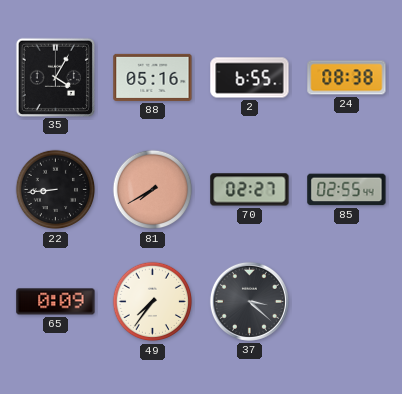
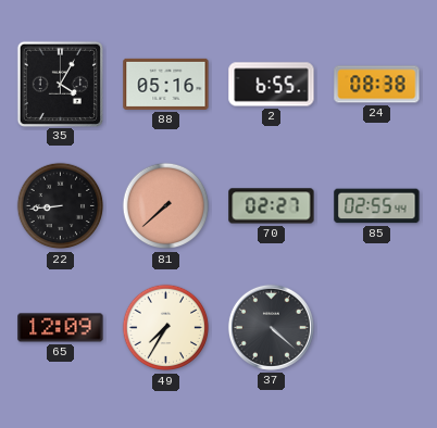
81: 7:40 -> 7:38
65: 0:09 -> 12:09
49: 7:36 -> 7:35
37: 3:22 -> 4:22
